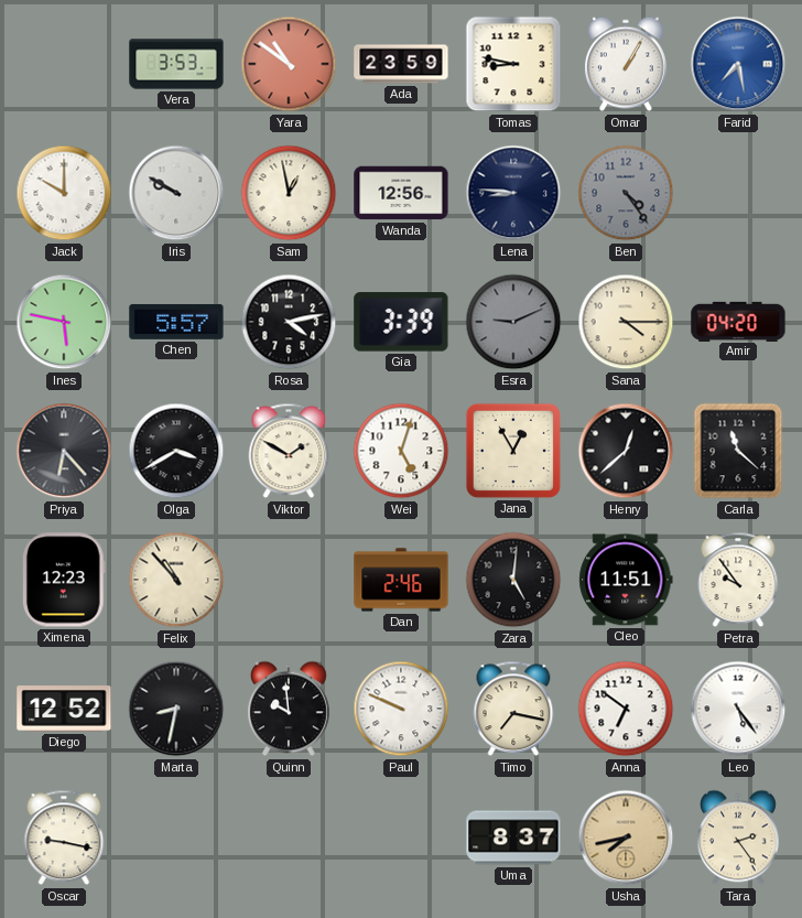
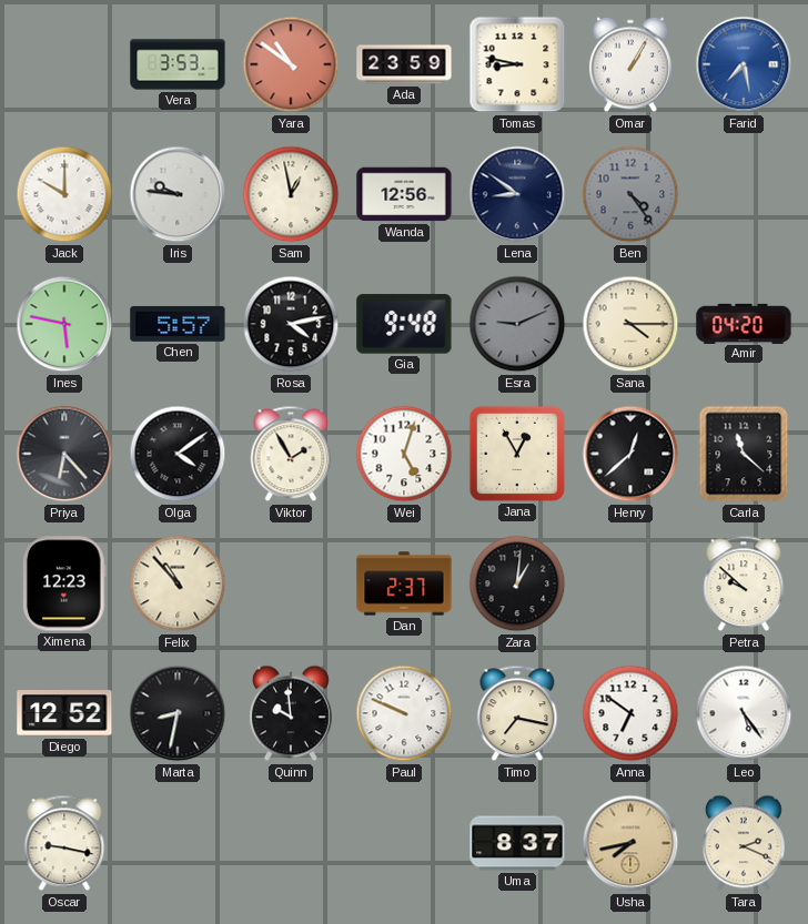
Iris: 9:50 -> 9:46
Lena: 8:46 -> 8:51
Gia: 3:39 -> 9:48
Olga: 3:40 -> 4:09
Viktor: 1:50 -> 1:55
Dan: 2:46 -> 2:37
Zara: 5:01 -> 1:01
Cleo: 11:51 -> none
Petra: 9:54 -> 9:52
Tara: 2:24 -> 2:19
